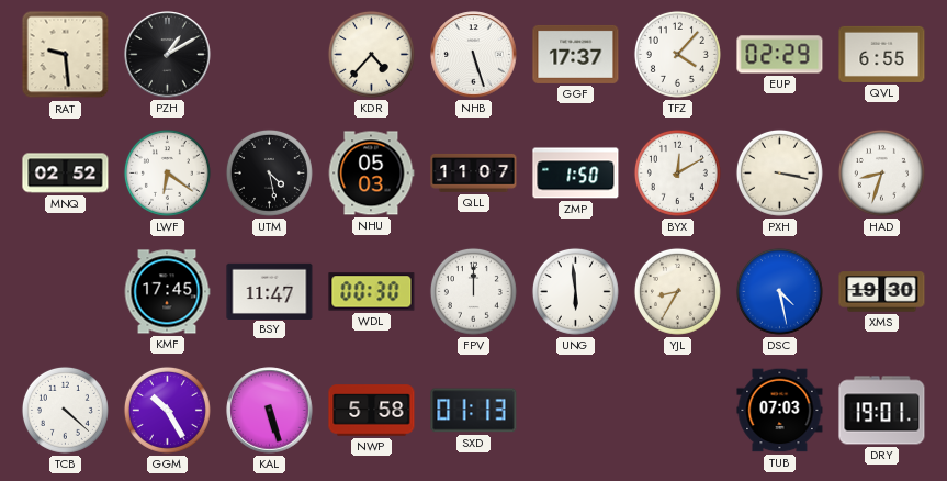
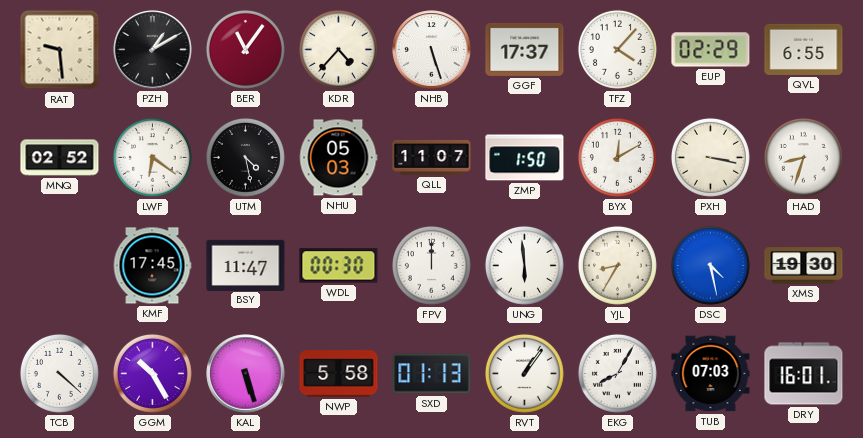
BER: none -> 11:06
RVT: none -> 1:06
EKG: none -> 8:05
DRY: 19:01 -> 16:01
